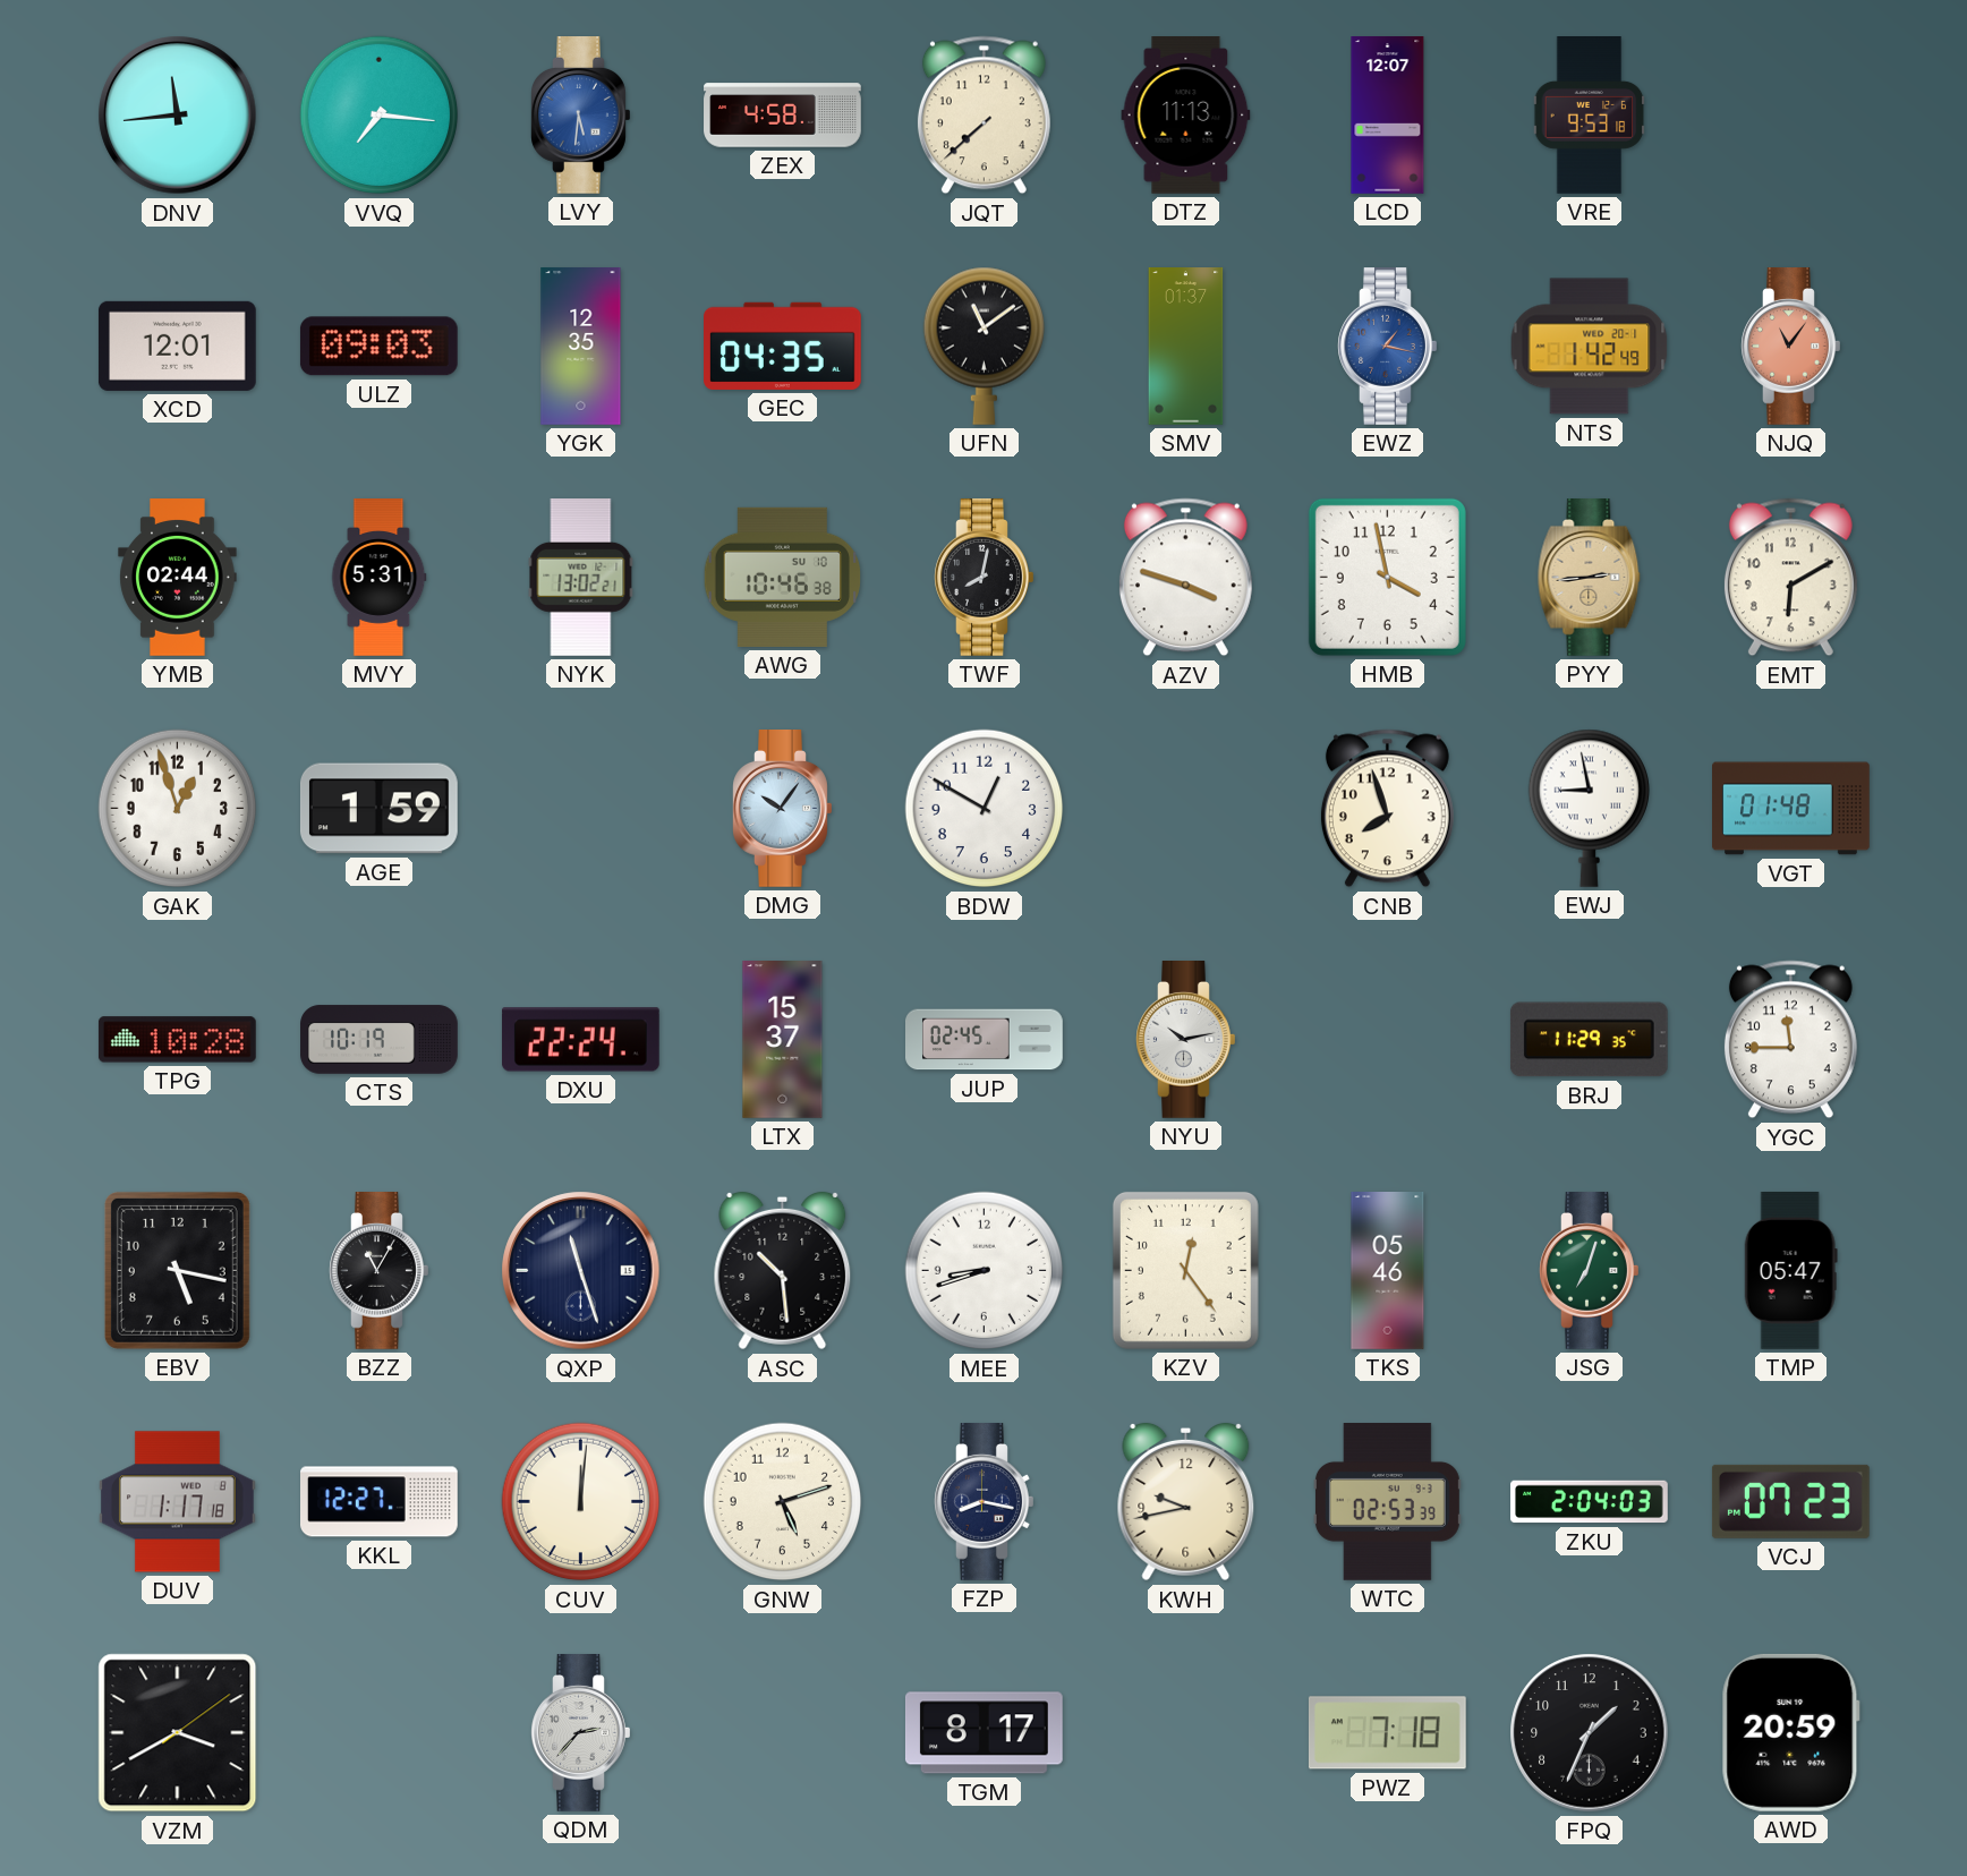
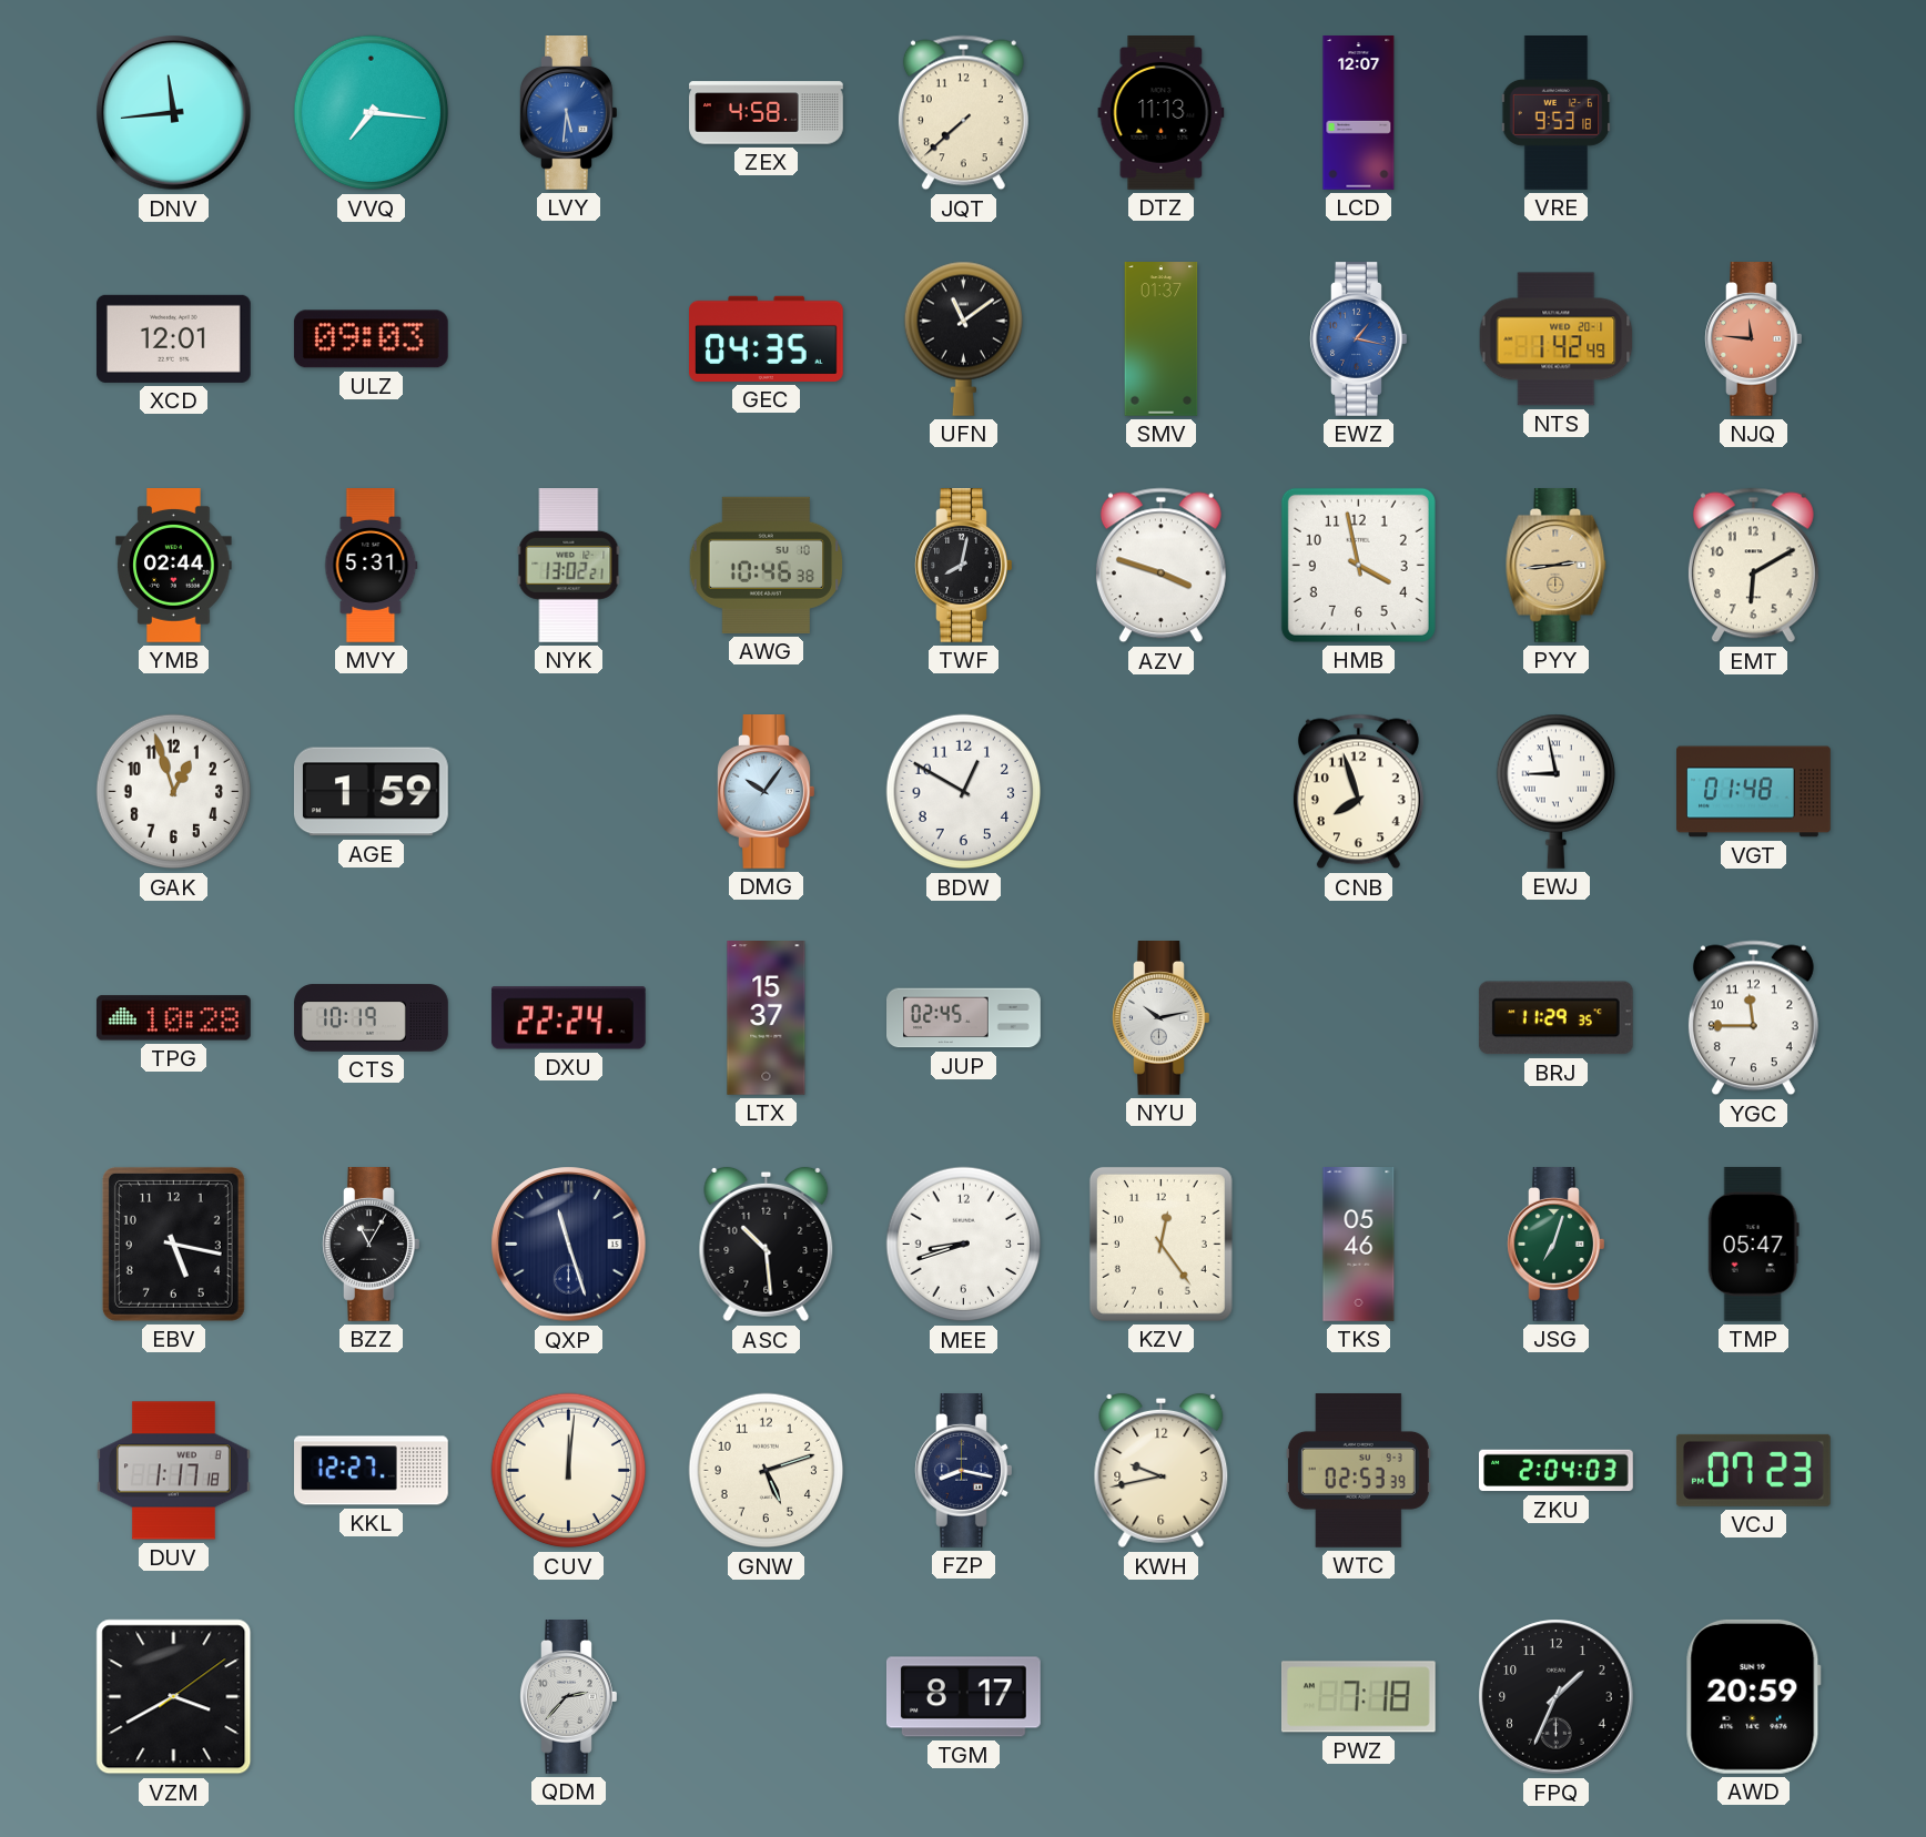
YGK: 12:35 -> none
NJQ: 11:06 -> 11:46
